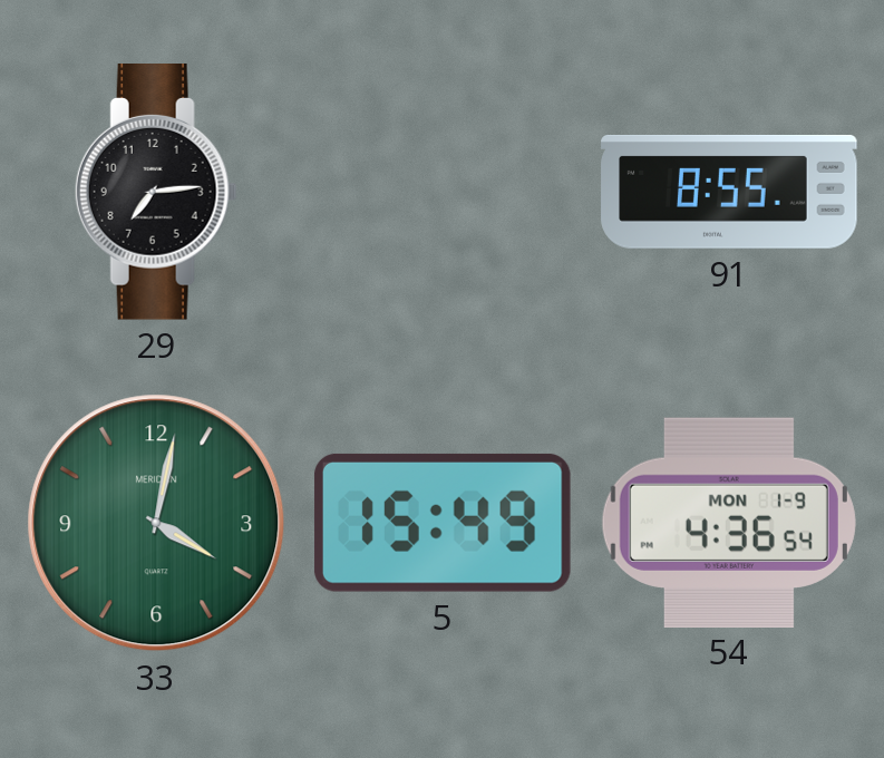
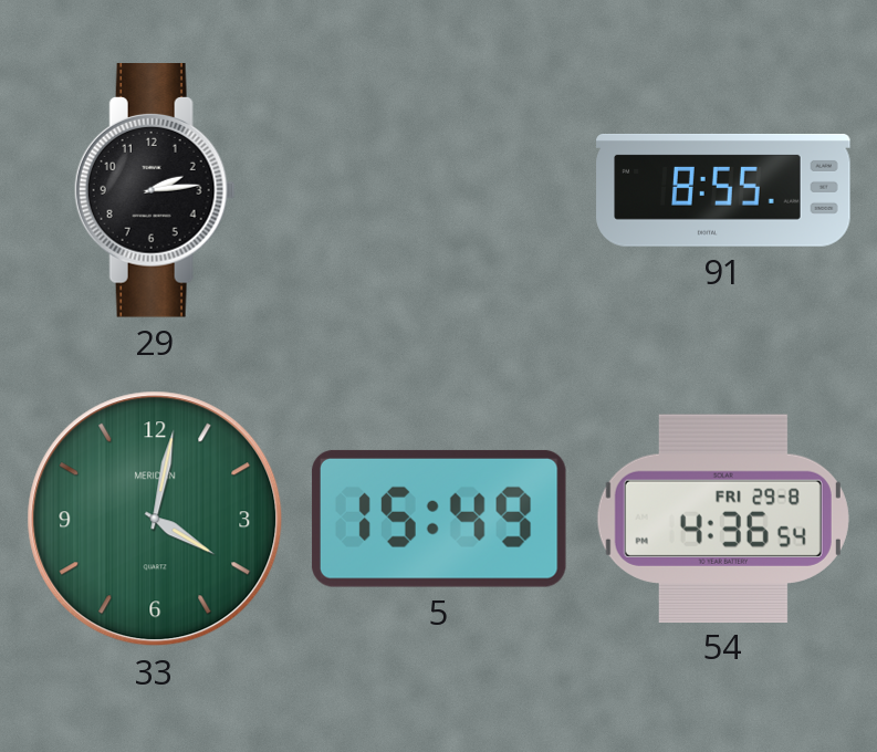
29: 7:14 -> 2:14
54 date: MON 1-9 -> FRI 29-8
